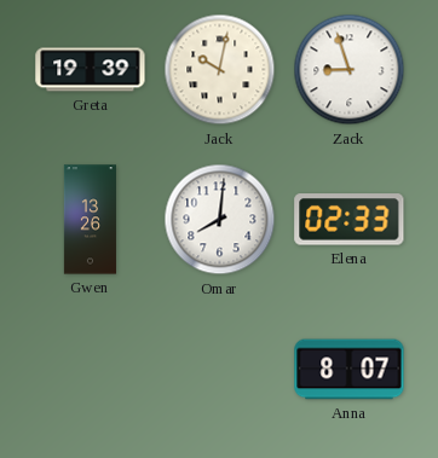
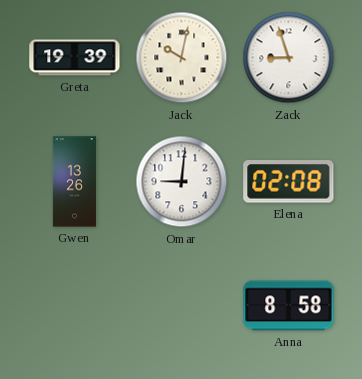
Omar: 8:01 -> 9:01
Elena: 02:33 -> 02:08
Anna: 8:07 -> 8:58
